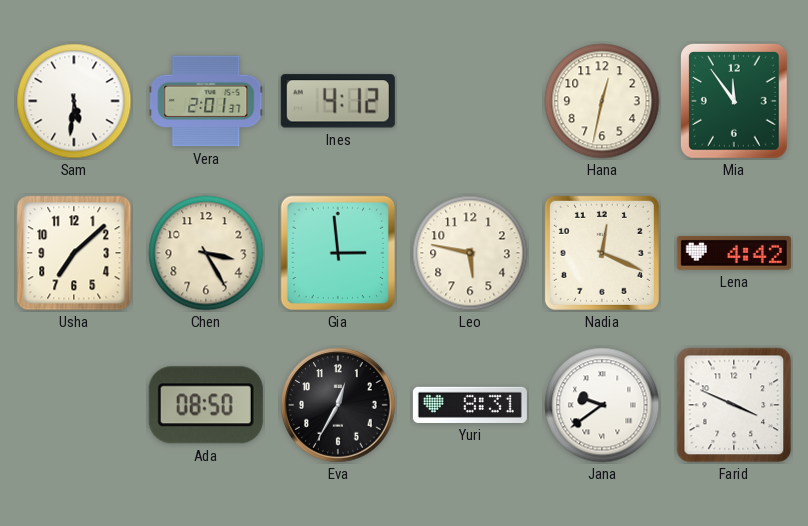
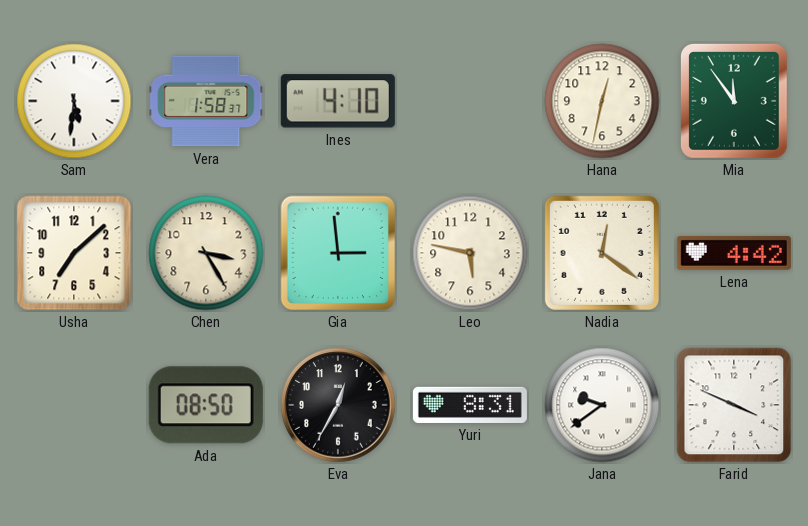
Vera: 2:01 -> 1:58
Ines: 4:12 -> 4:10
Nadia: 12:19 -> 12:21
